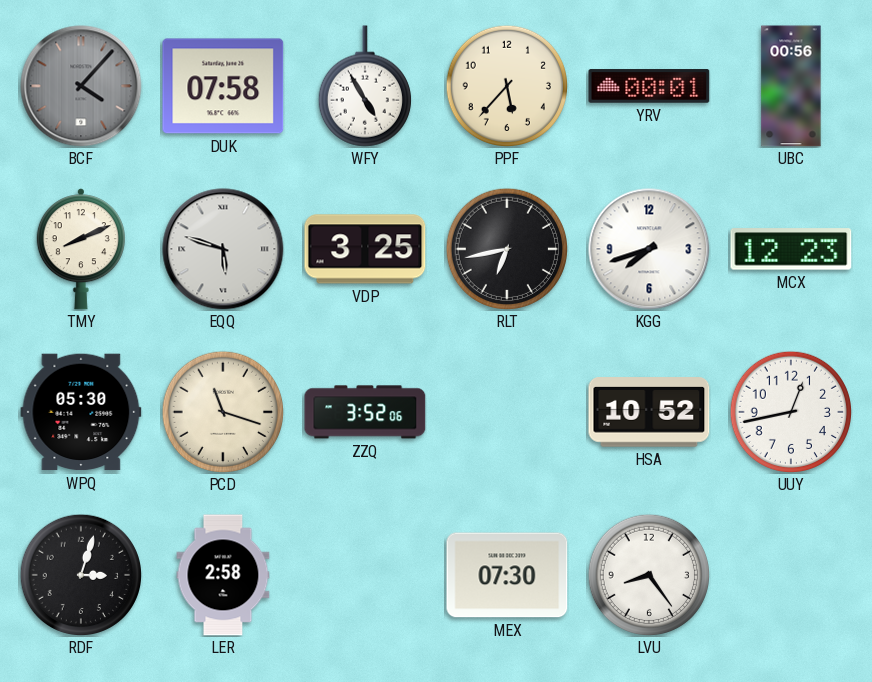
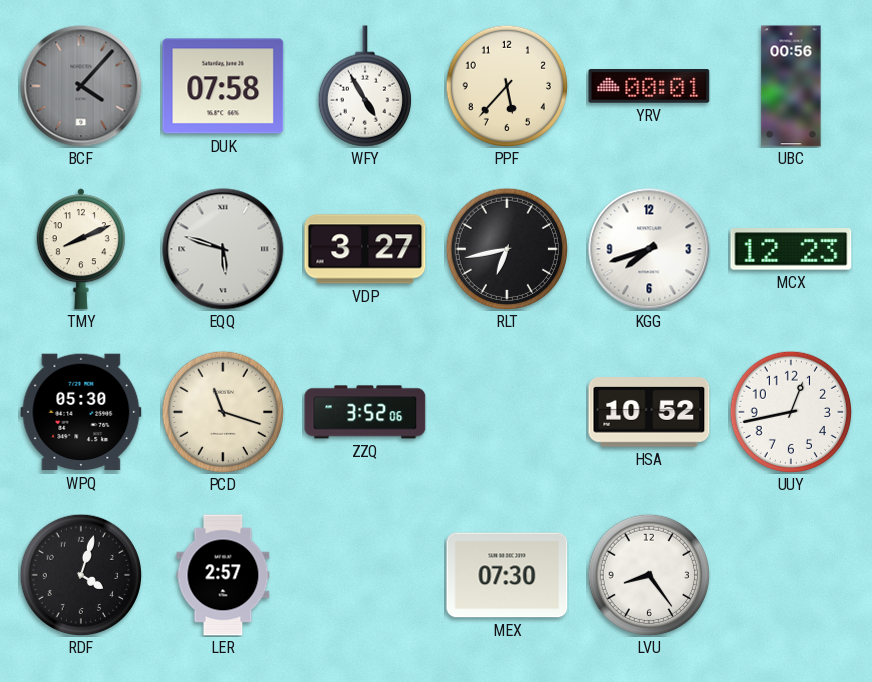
VDP: 3:25 -> 3:27
RDF: 3:03 -> 4:03
LER: 2:58 -> 2:57
